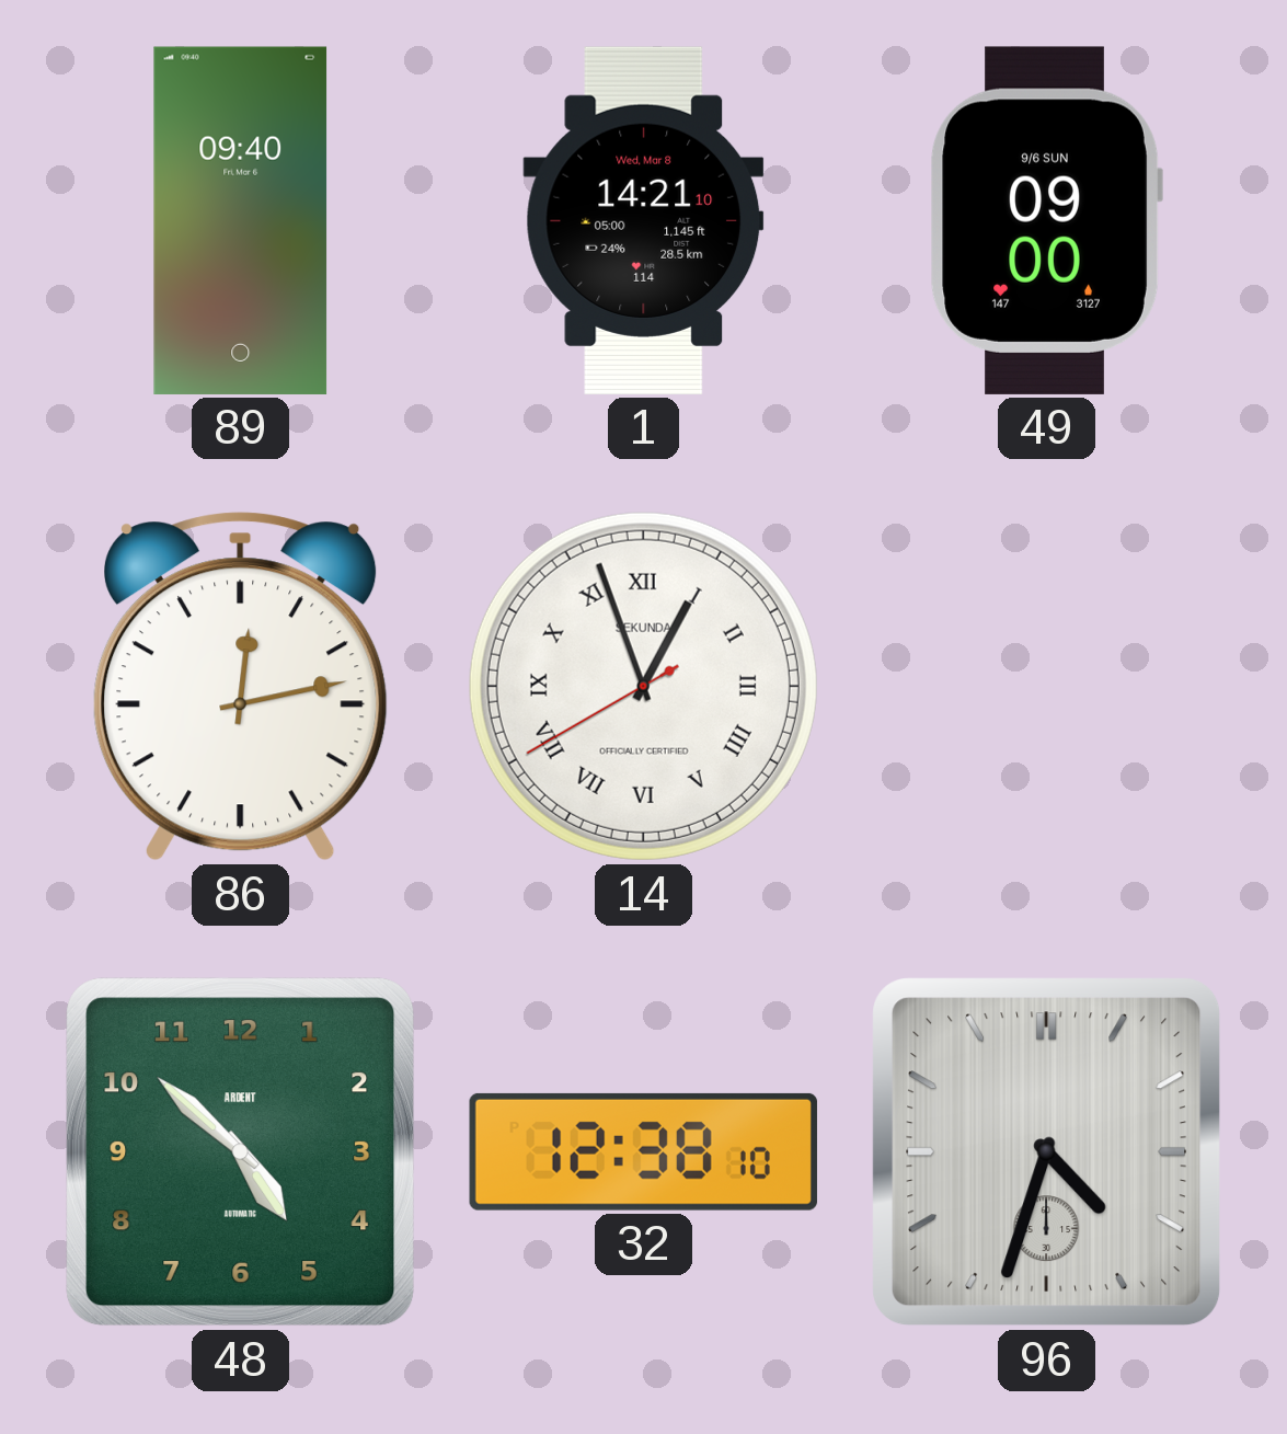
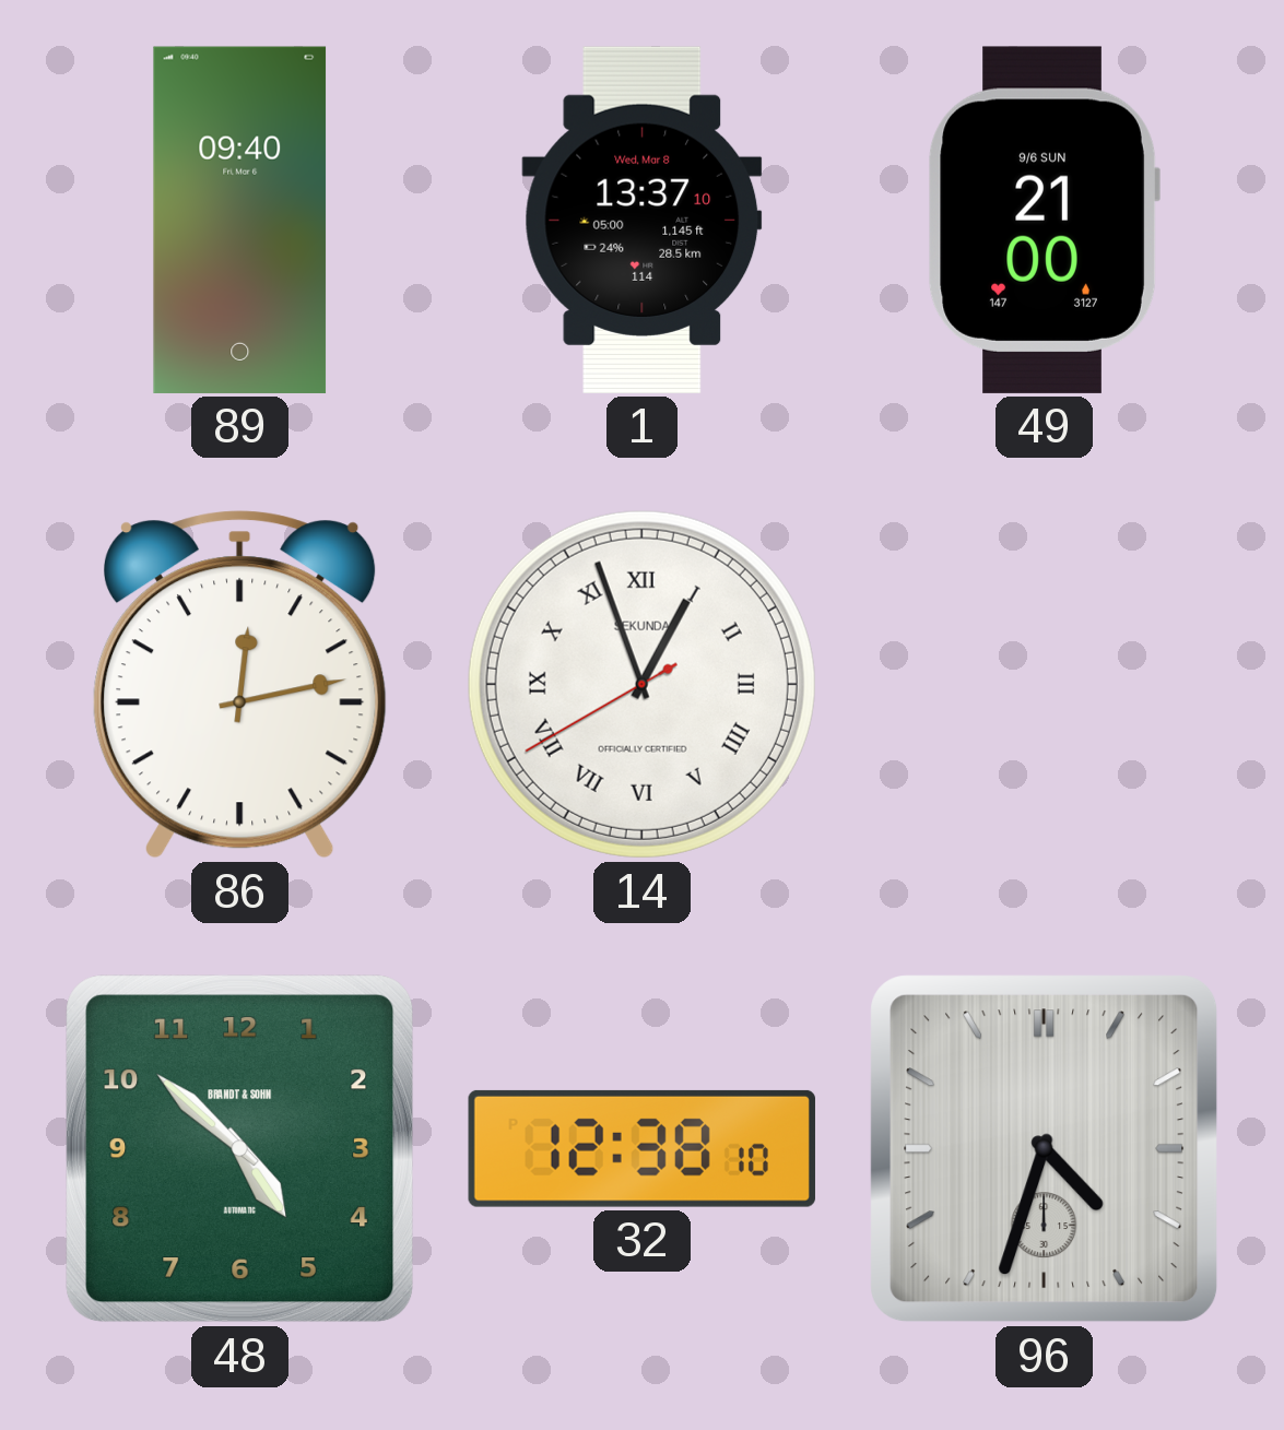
1: 14:21 -> 13:37
49: 09:00 -> 21:00
48 brand: ARDENT -> BRANDT & SOHN
